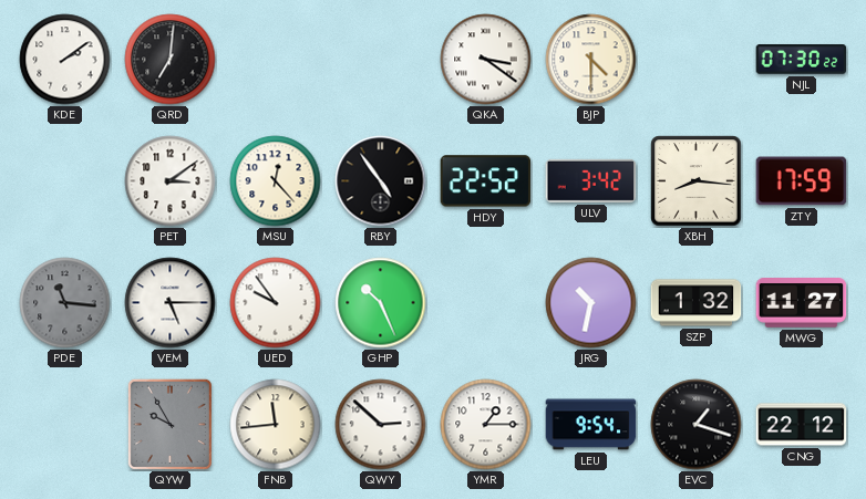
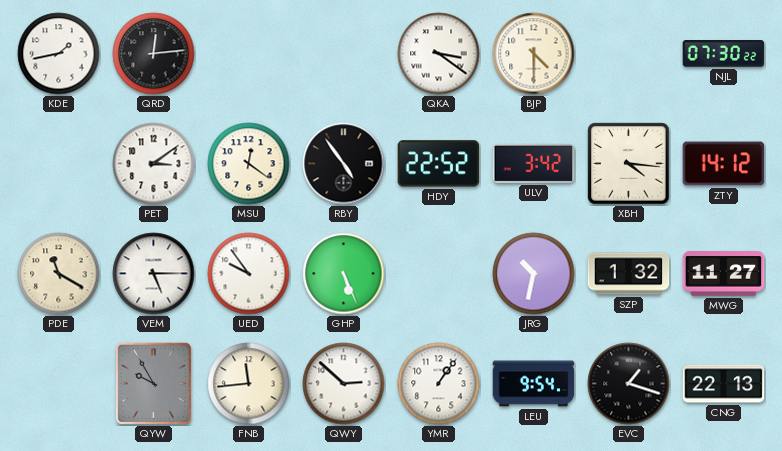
KDE: 2:09 -> 1:43
QRD: 7:01 -> 12:14
MSU: 12:23 -> 12:21
XBH: 8:16 -> 4:16
ZTY: 17:59 -> 14:12
PDE: 11:16 -> 11:20
PDE dial: grey -> cream
GHP: 10:26 -> 5:26
YMR: 1:15 -> 1:06
CNG: 22:12 -> 22:13
